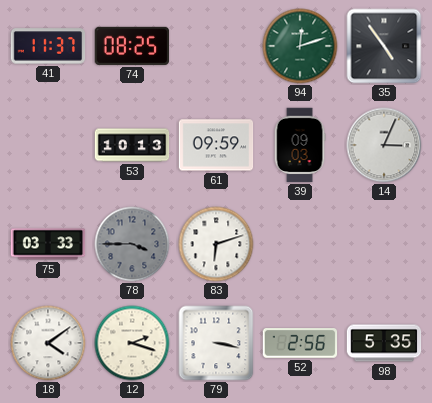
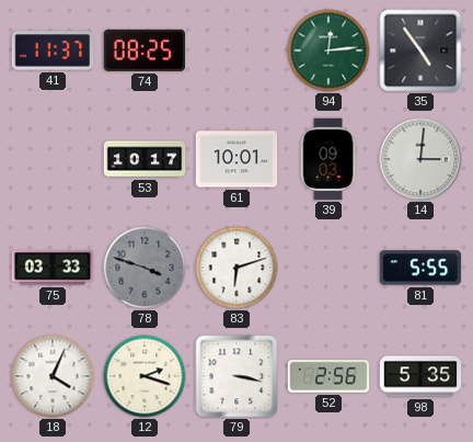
94: 12:12 -> 12:14
53: 10:13 -> 10:17
61: 09:59 -> 10:01
14: 3:04 -> 3:01
78: 3:45 -> 3:48
81: none -> 5:55
18: 4:09 -> 4:04
